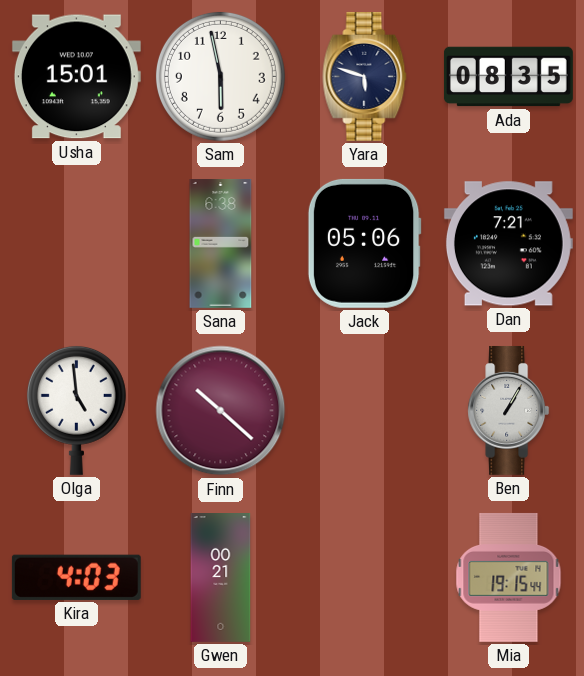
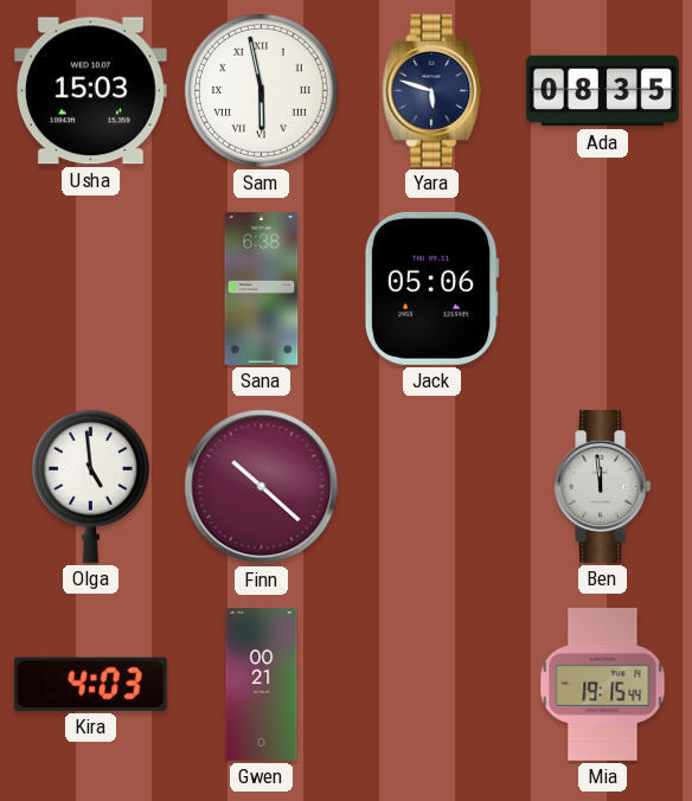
Usha: 15:01 -> 15:03
Sam numerals: Arabic -> Roman
Dan: 7:21 -> none
Ben: 1:05 -> 11:59
